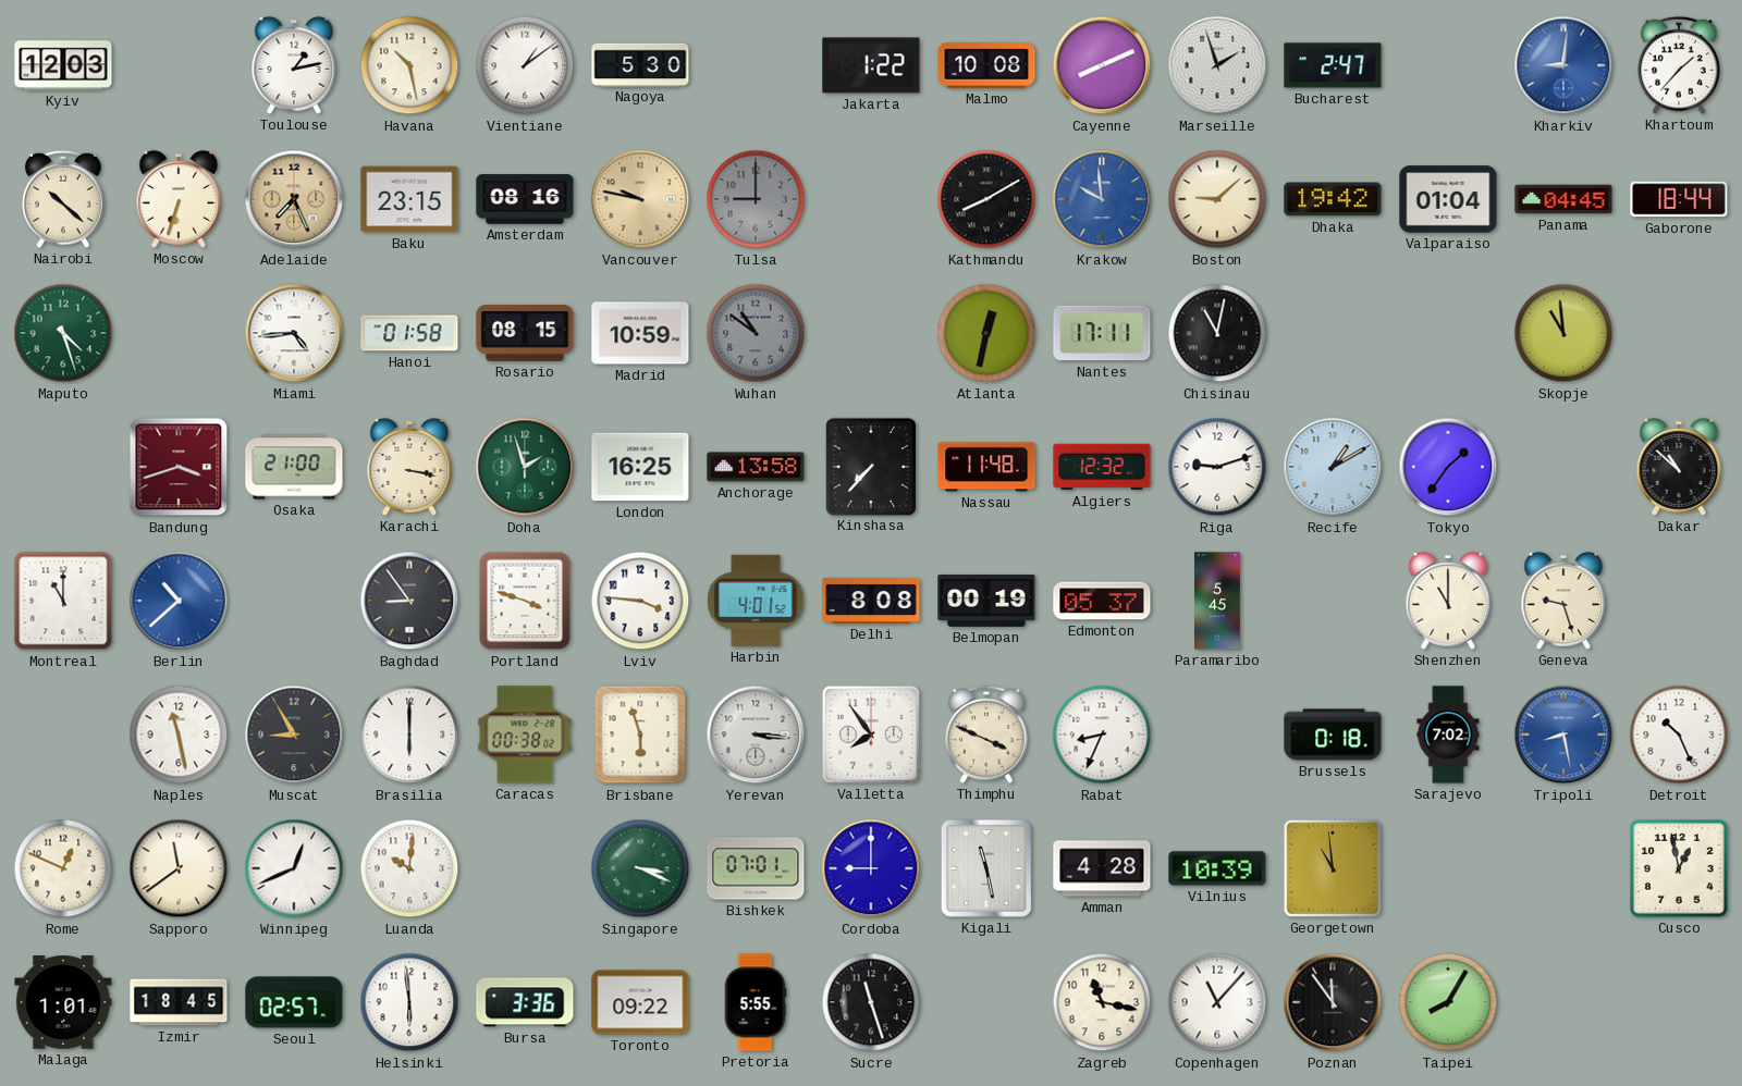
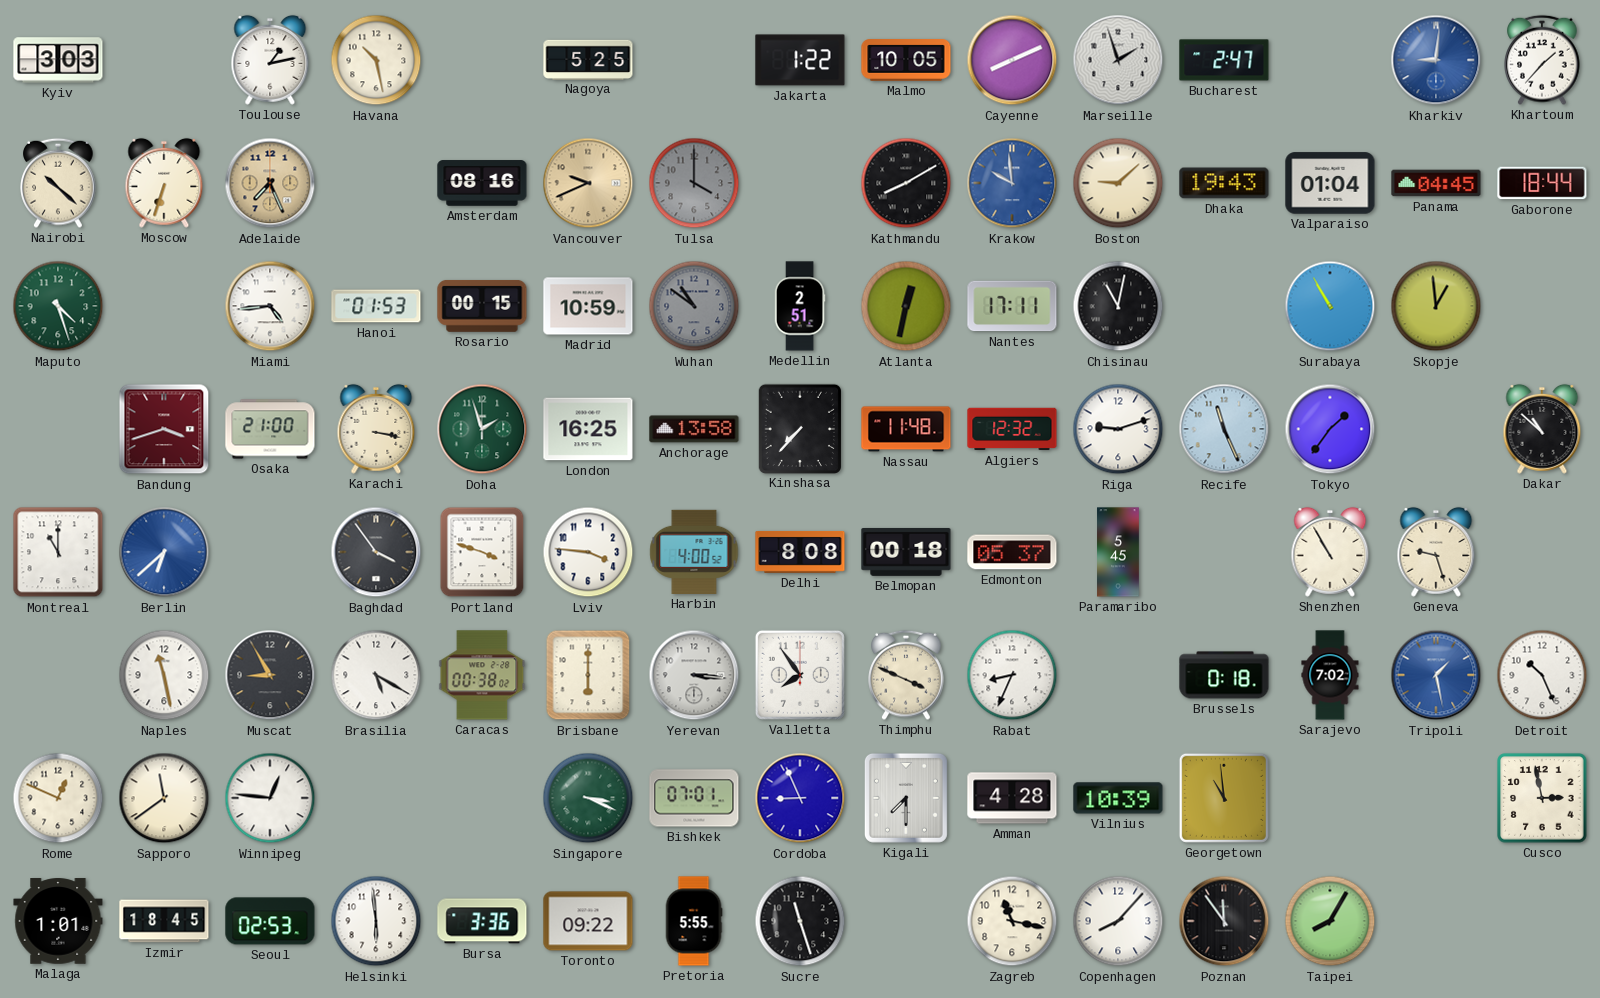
Kyiv: 12:03 -> 3:03
Vientiane: 1:09 -> none
Nagoya: 5:30 -> 5:25
Malmo: 10:08 -> 10:05
Baku: 23:15 -> none
Vancouver: 9:47 -> 9:41
Tulsa: 9:00 -> 4:00
Dhaka: 19:42 -> 19:43
Hanoi: 01:58 -> 01:53
Rosario: 08:15 -> 00:15
Medellin: none -> 2:51
Surabaya: none -> 10:55
Skopje: 10:59 -> 12:59
Recife: 1:10 -> 11:26
Berlin: 10:38 -> 6:38
Baghdad: 8:54 -> 3:54
Harbin: 4:01 -> 4:00
Belmopan: 00:19 -> 00:18
Shenzhen: 11:00 -> 10:55
Brasilia: 6:00 -> 5:20
Brisbane: 5:57 -> 6:00
Tripoli: 8:28 -> 1:28
Winnipeg: 12:41 -> 12:46
Luanda: 10:01 -> none
Cordoba: 9:00 -> 8:56
Kigali: 11:28 -> 7:30
Cusco: 12:58 -> 2:58
Seoul: 02:57 -> 02:53
Copenhagen: 11:07 -> 8:07
